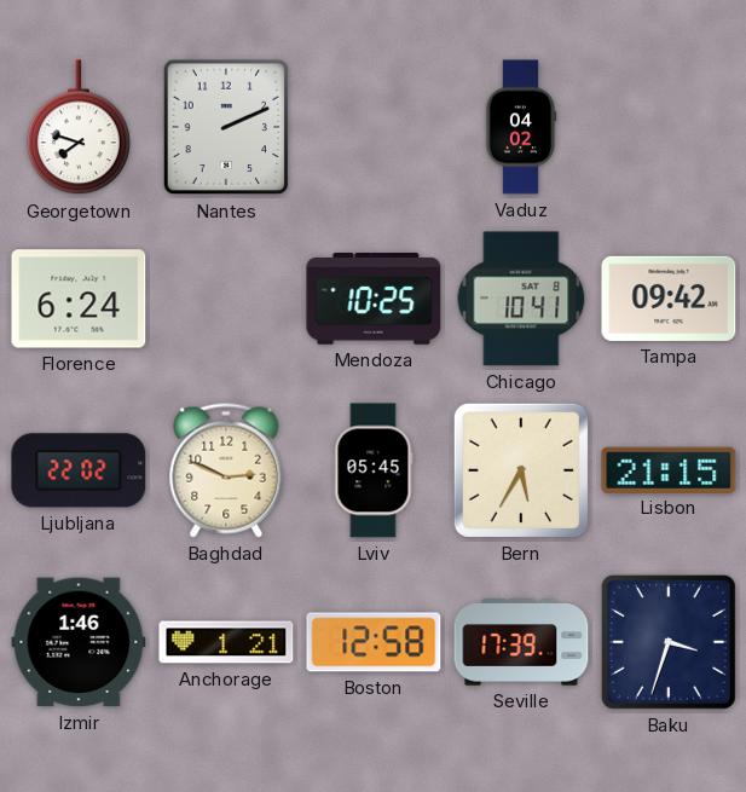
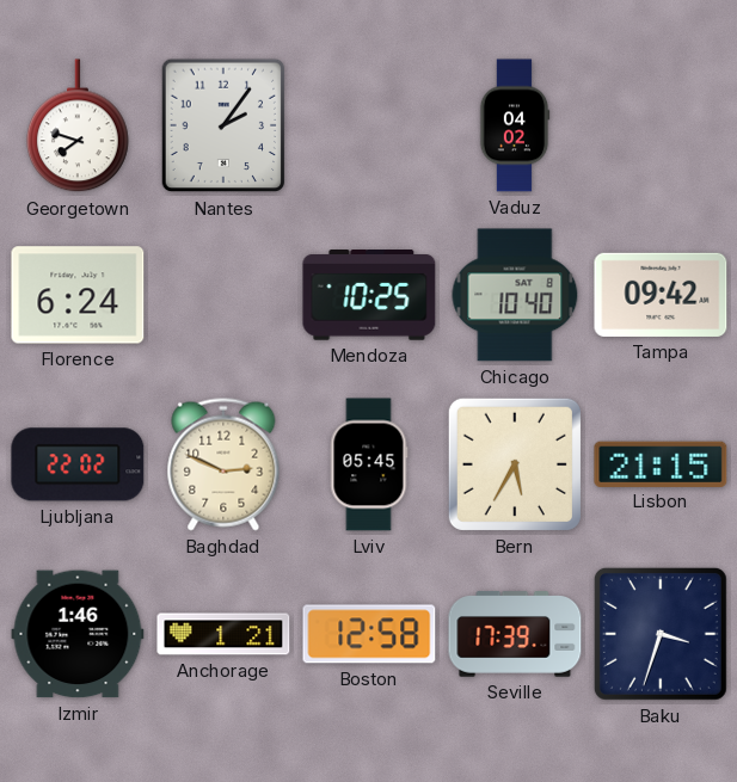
Nantes: 2:11 -> 2:06
Chicago: 10:41 -> 10:40
